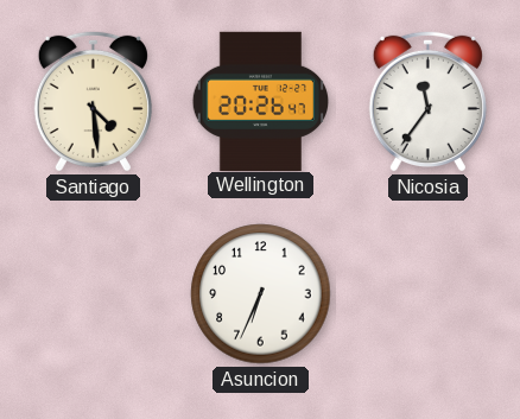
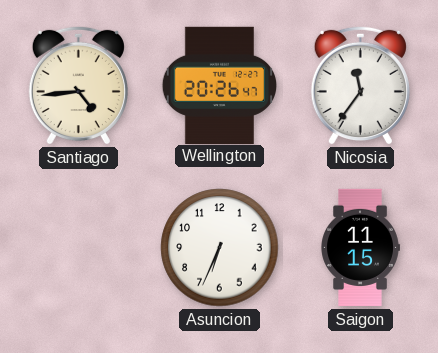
Santiago: 4:29 -> 4:44
Saigon: none -> 11:15
